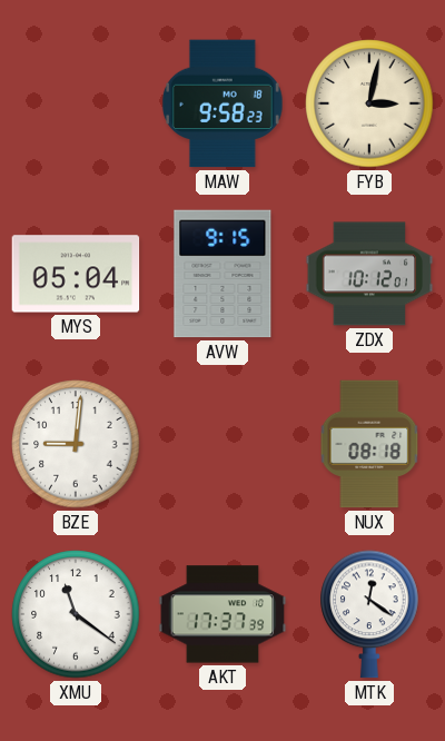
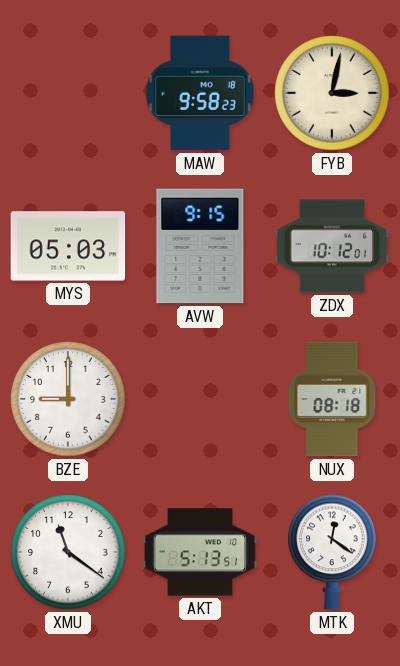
MYS: 05:04 -> 05:03
BZE: 9:01 -> 9:00
AKT: 17:37 -> 5:13
